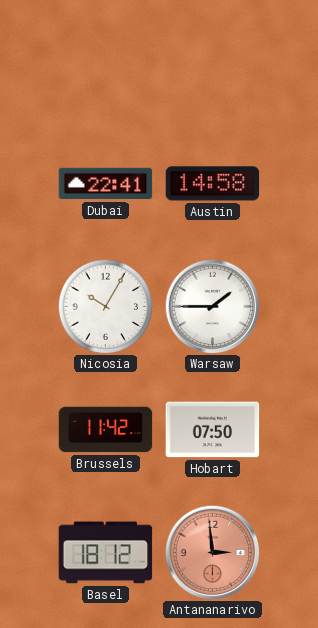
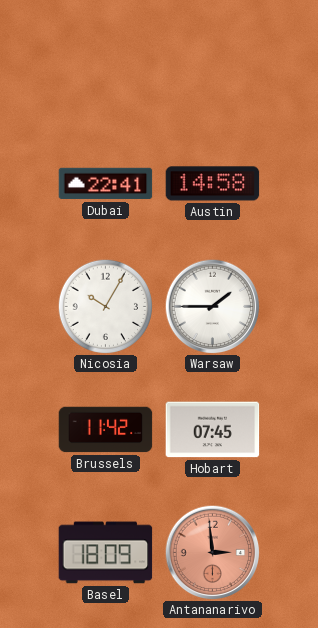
Hobart: 07:50 -> 07:45
Basel: 18:12 -> 18:09
